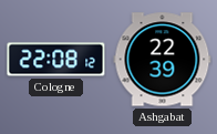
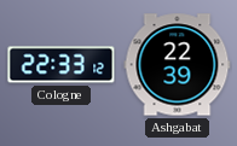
Cologne: 22:08 -> 22:33
